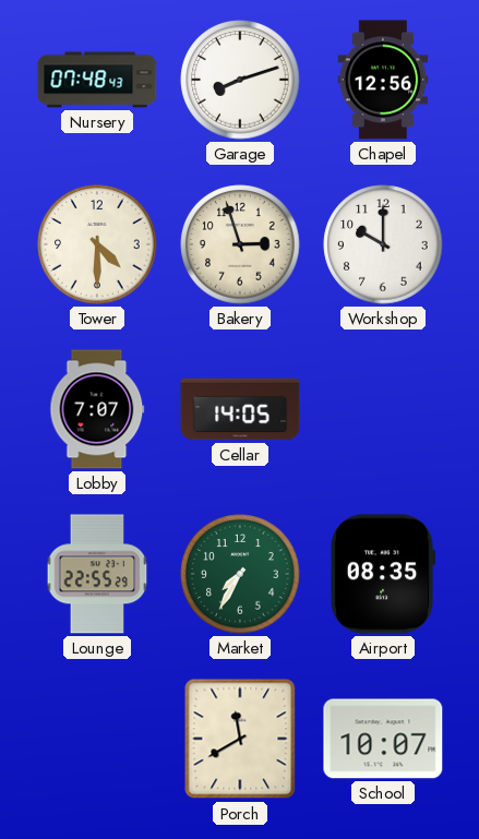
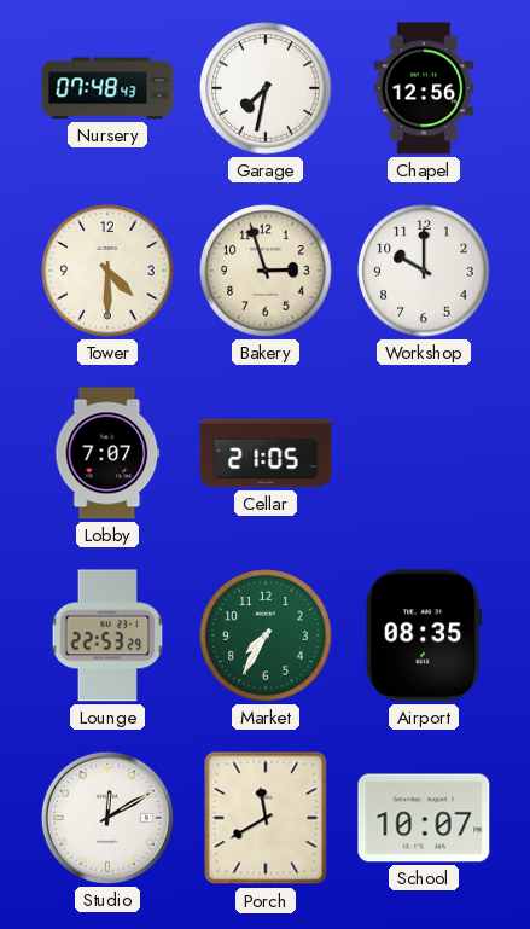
Garage: 8:12 -> 7:32
Cellar: 14:05 -> 21:05
Lounge: 22:55 -> 22:53
Studio: none -> 12:10
